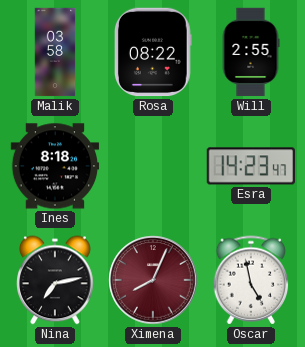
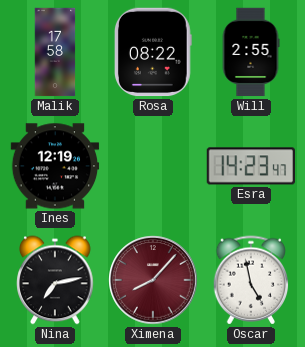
Malik: 03:58 -> 17:58
Ines: 8:18 -> 12:19
Ximena: 8:04 -> 8:07
